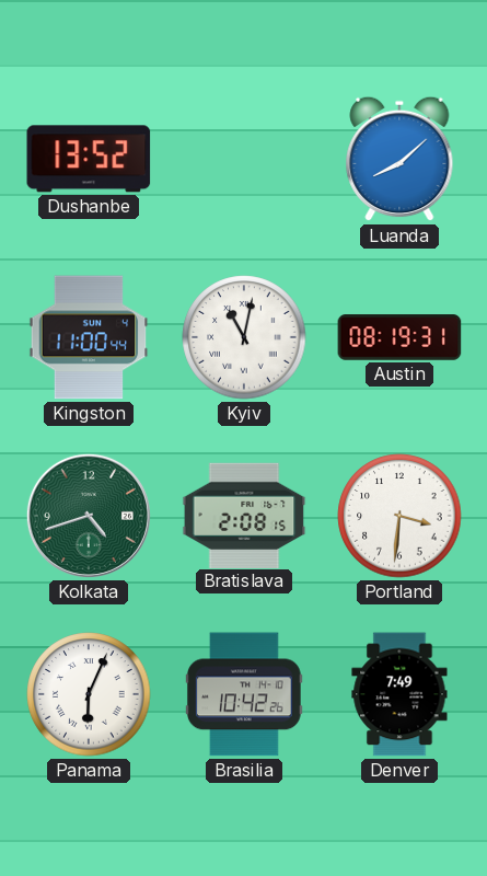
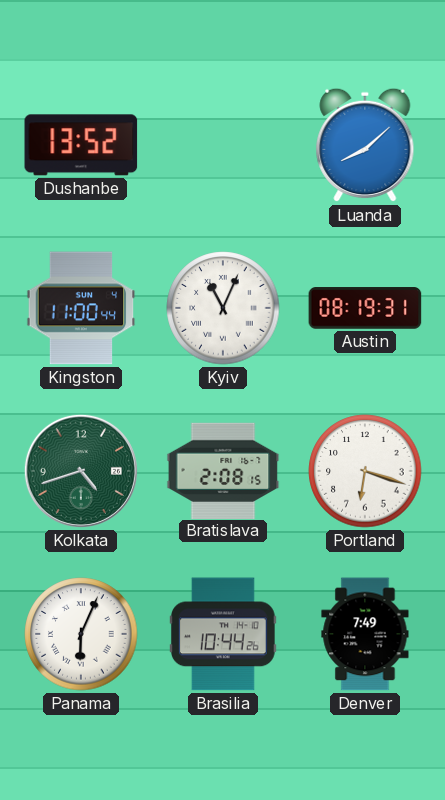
Kyiv: 11:02 -> 11:04
Portland: 3:31 -> 6:18
Brasilia: 10:42 -> 10:44
